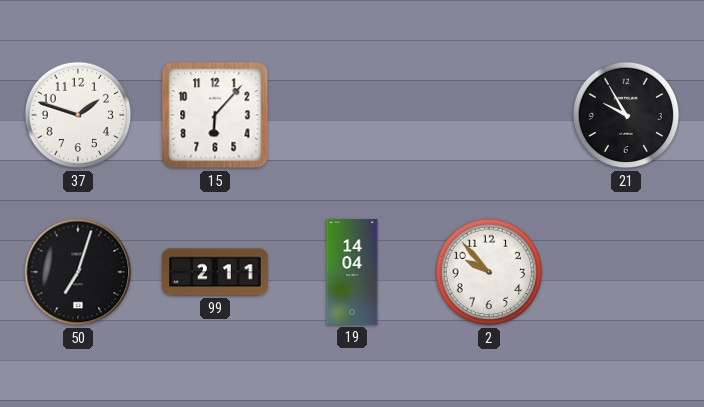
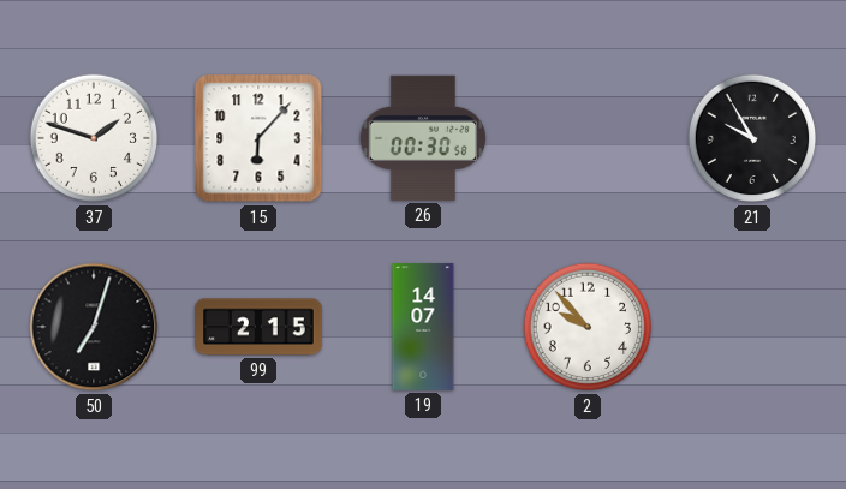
26: none -> 00:30
99: 2:11 -> 2:15
19: 14:04 -> 14:07
